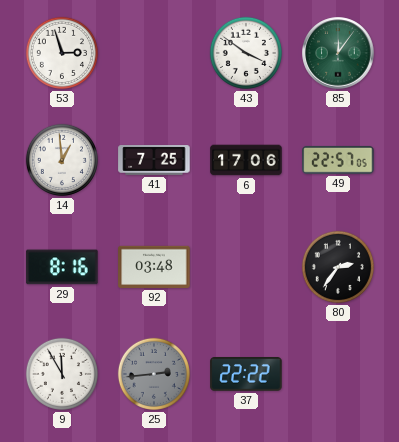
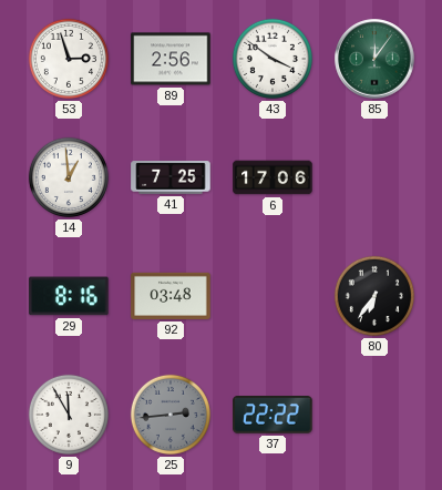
89: none -> 2:56
49: 22:57 -> none
80: 2:36 -> 6:36
